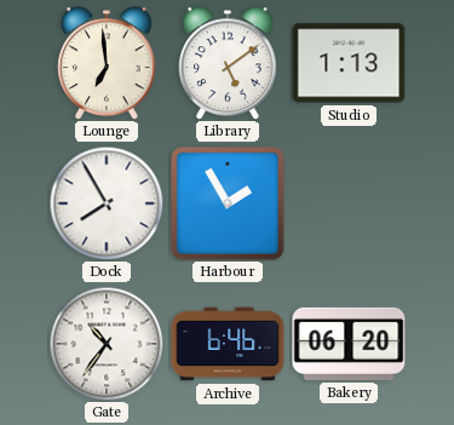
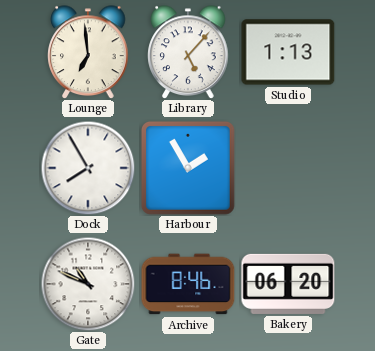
Library: 5:09 -> 5:07
Gate: 10:36 -> 10:49
Archive: 6:46 -> 8:46
